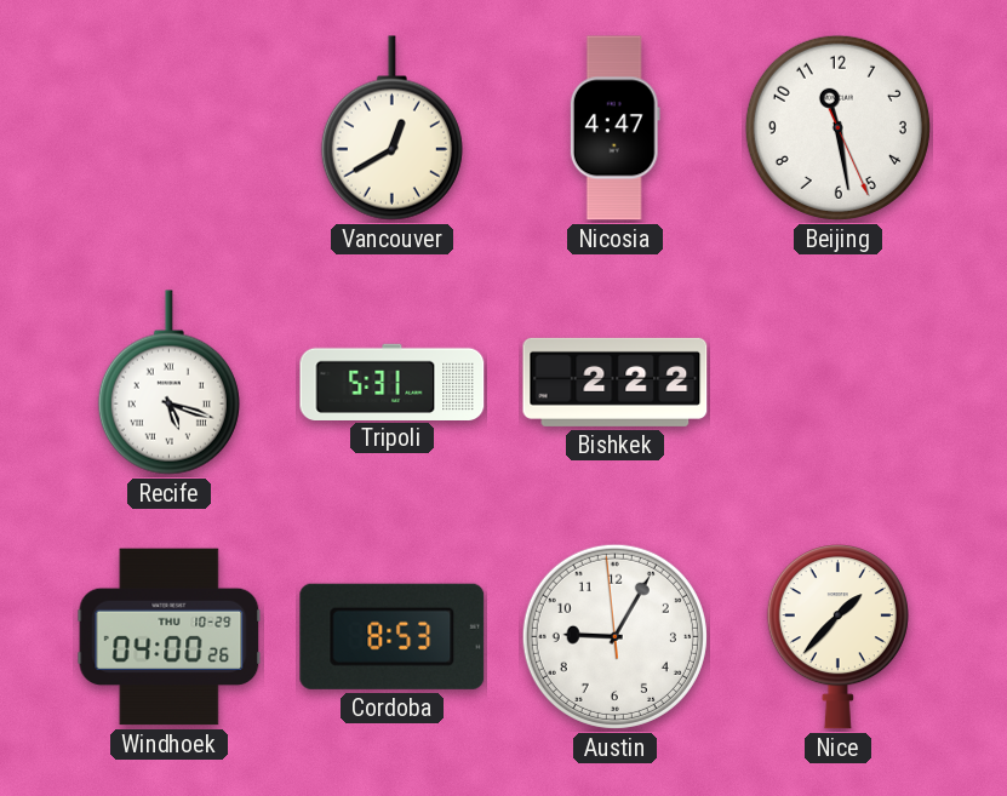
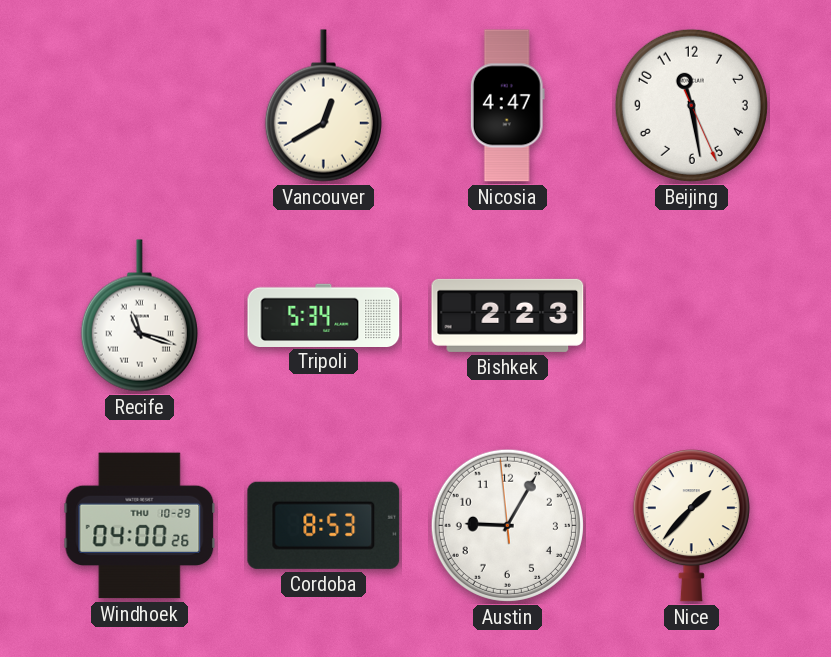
Recife: 5:18 -> 11:18
Tripoli: 5:31 -> 5:34
Bishkek: 2:22 -> 2:23
